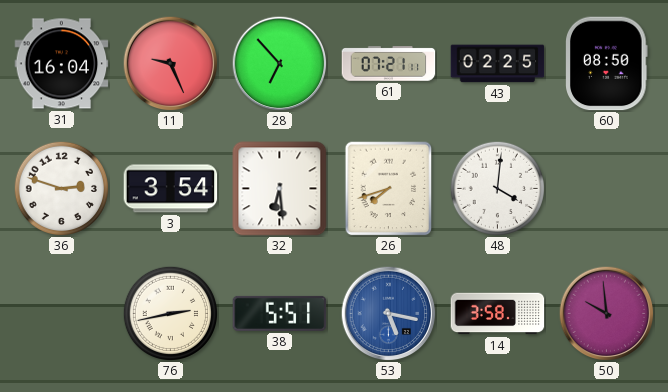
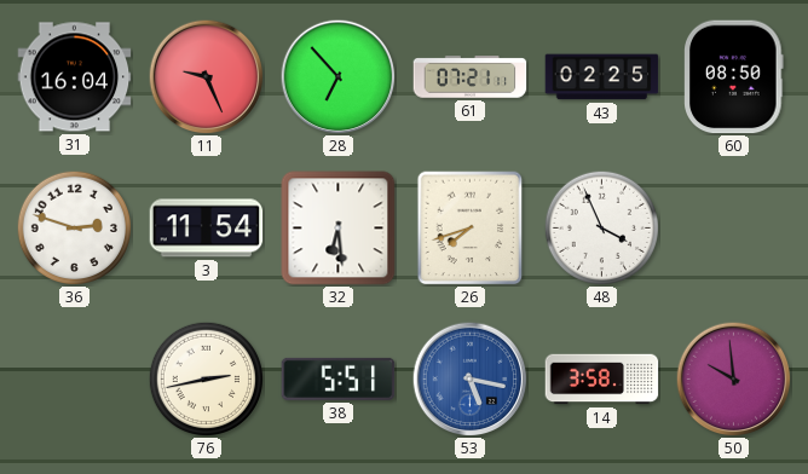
3: 3:54 -> 11:54
48: 4:01 -> 3:56
